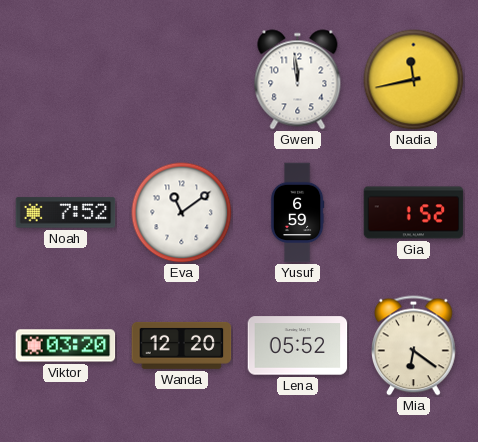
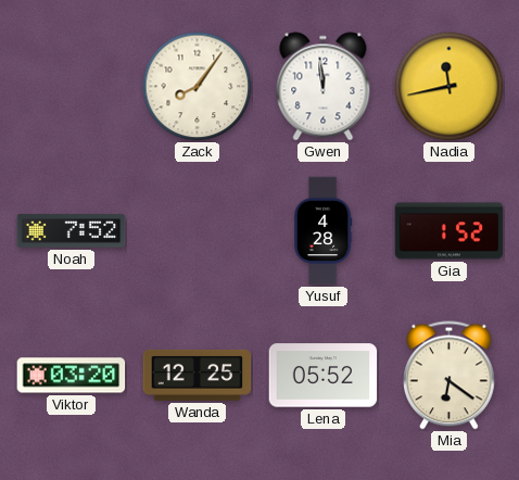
Zack: none -> 8:06
Eva: 11:09 -> none
Yusuf: 6:59 -> 4:28
Wanda: 12:20 -> 12:25
